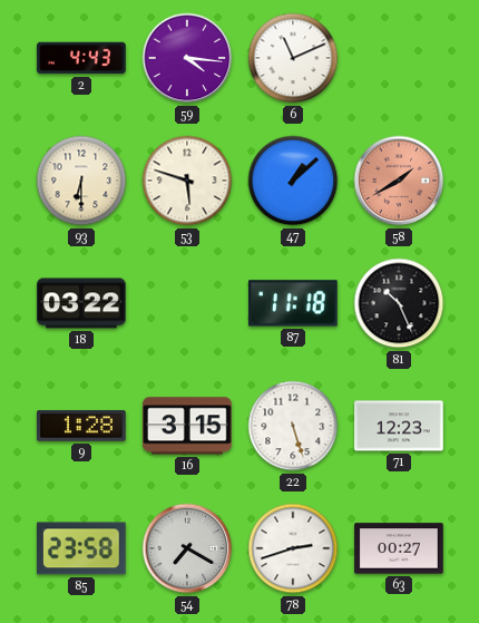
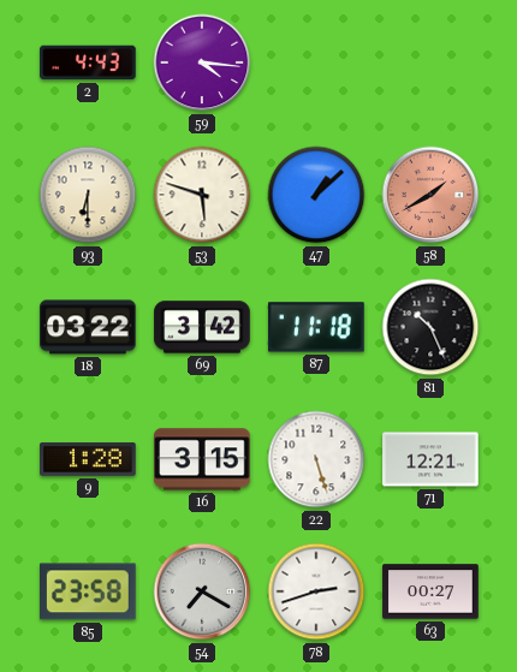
6: 11:11 -> none
69: none -> 3:42
71: 12:23 -> 12:21
